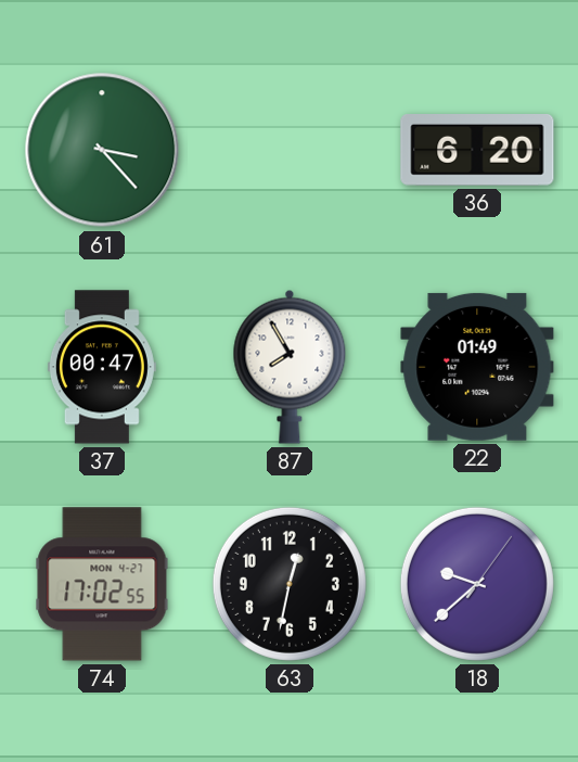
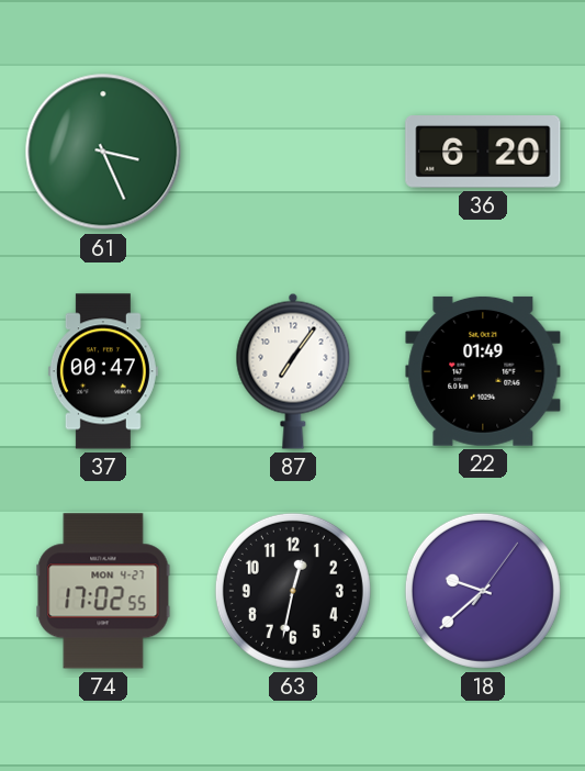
61: 3:23 -> 3:26
87: 7:55 -> 7:06
